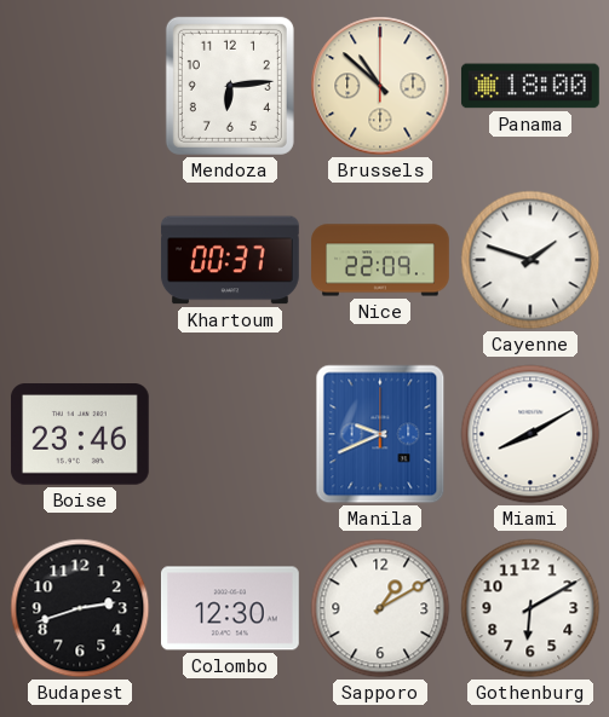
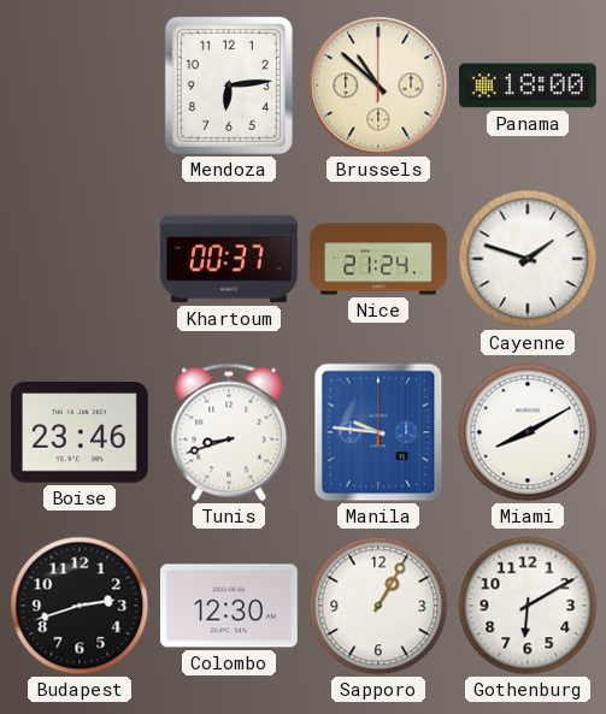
Nice: 22:09 -> 21:24
Tunis: none -> 8:42
Manila: 9:41 -> 9:46
Sapporo: 1:10 -> 1:05
